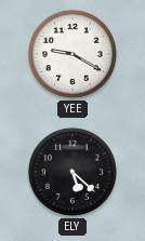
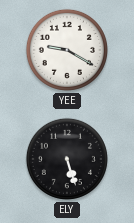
ELY: 5:22 -> 5:27
